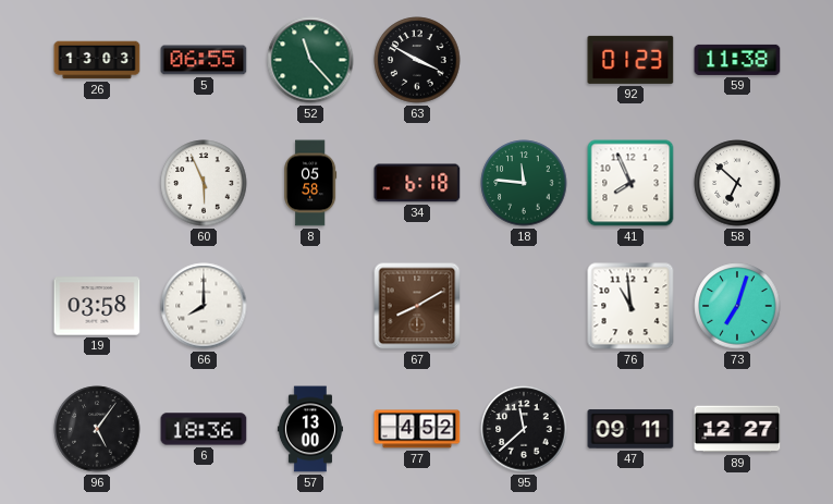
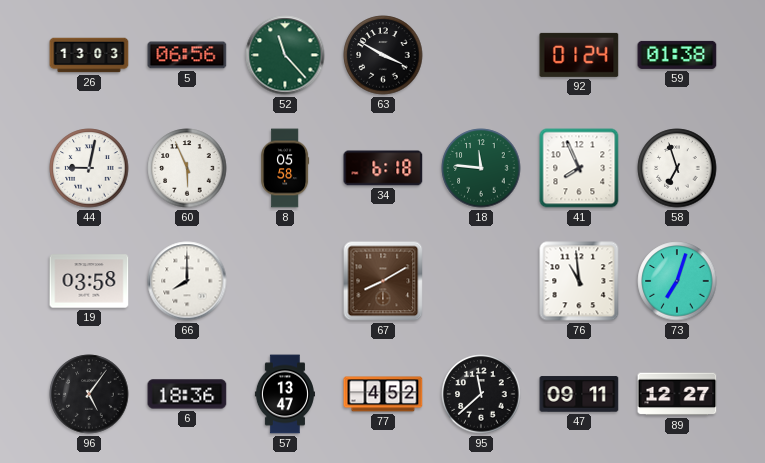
5: 06:55 -> 06:56
92: 01:23 -> 01:24
59: 11:38 -> 01:38
44: none -> 9:02
58: 6:52 -> 6:57
57: 13:00 -> 13:47
